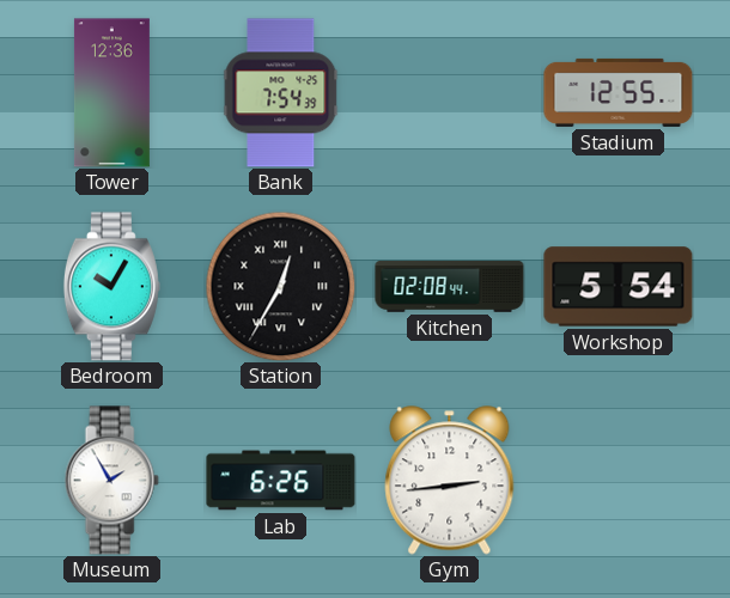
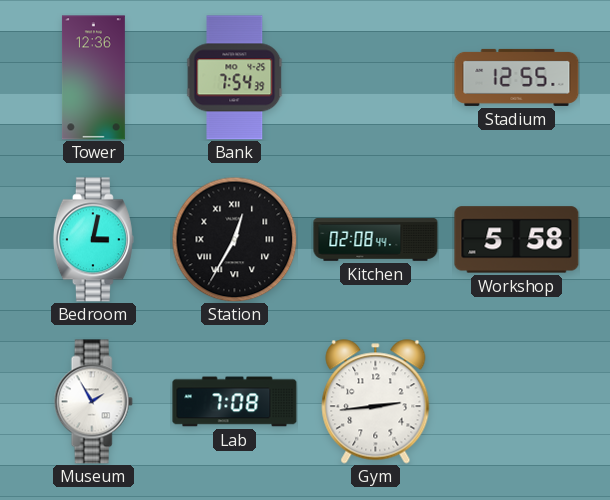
Bedroom: 10:05 -> 3:02
Workshop: 5:54 -> 5:58
Lab: 6:26 -> 7:08
